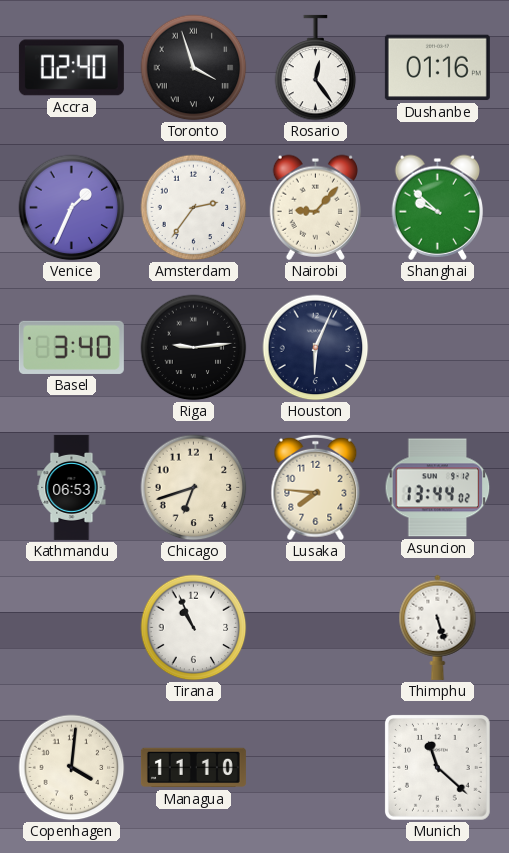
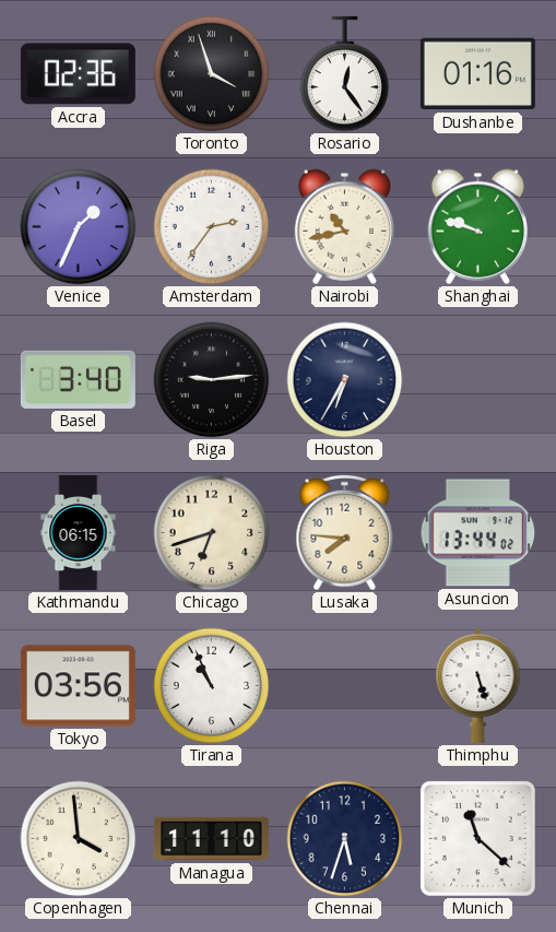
Accra: 02:40 -> 02:36
Nairobi: 9:07 -> 10:43
Shanghai: 9:52 -> 9:48
Houston: 6:04 -> 6:35
Kathmandu: 06:53 -> 06:15
Tokyo: none -> 03:56
Copenhagen: 4:01 -> 3:59
Chennai: none -> 5:33
